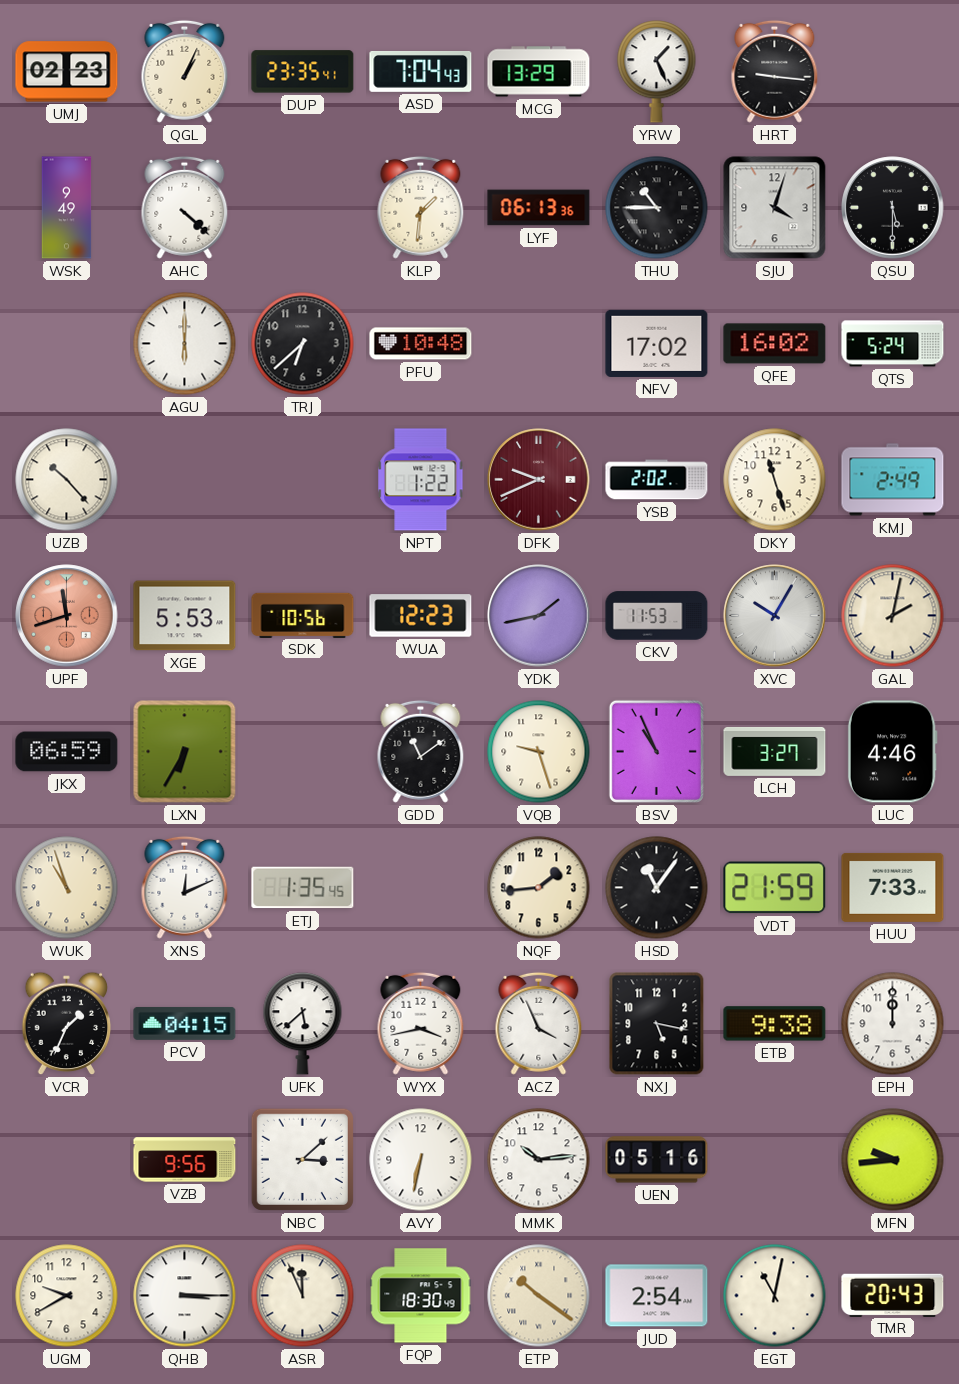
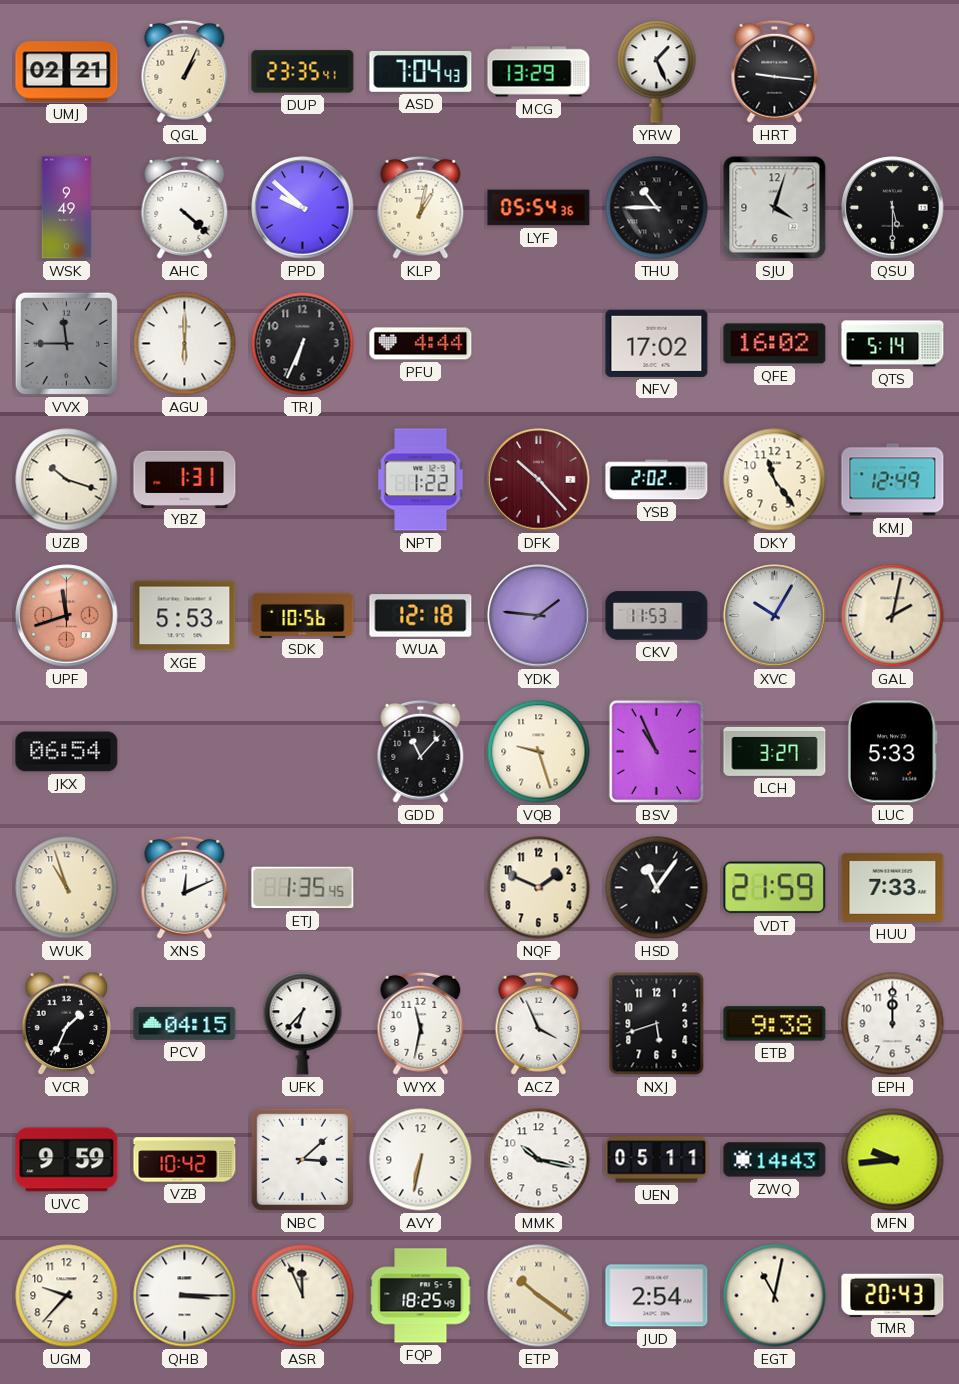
UMJ: 02:23 -> 02:21
PPD: none -> 9:52
KLP: 1:31 -> 1:02
LYF: 06:13 -> 05:54
VVX: none -> 11:45
TRJ: 6:38 -> 6:34
PFU: 10:48 -> 4:44
QTS: 5:24 -> 5:14
UZB: 10:23 -> 10:18
YBZ: none -> 1:31
DFK: 9:41 -> 10:23
DKY: 11:27 -> 11:24
KMJ: 2:49 -> 12:49
WUA: 12:23 -> 12:18
YDK: 1:43 -> 1:46
JKX: 06:59 -> 06:54
LXN: 6:35 -> none
GDD: 11:09 -> 11:07
LUC: 4:46 -> 5:33
NQF: 1:44 -> 1:49
UFK: 5:38 -> 6:37
WYX: 3:43 -> 11:32
NXJ: 5:17 -> 5:42
UVC: none -> 9:59
VZB: 9:56 -> 10:42
MMK: 10:14 -> 10:17
UEN: 05:16 -> 05:11
ZWQ: none -> 14:43
UGM: 9:40 -> 9:37
FQP: 18:30 -> 18:25
